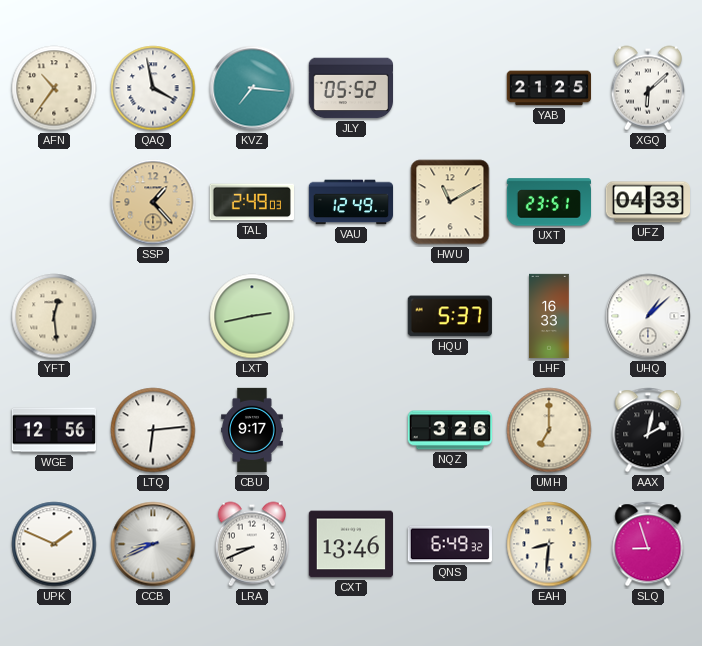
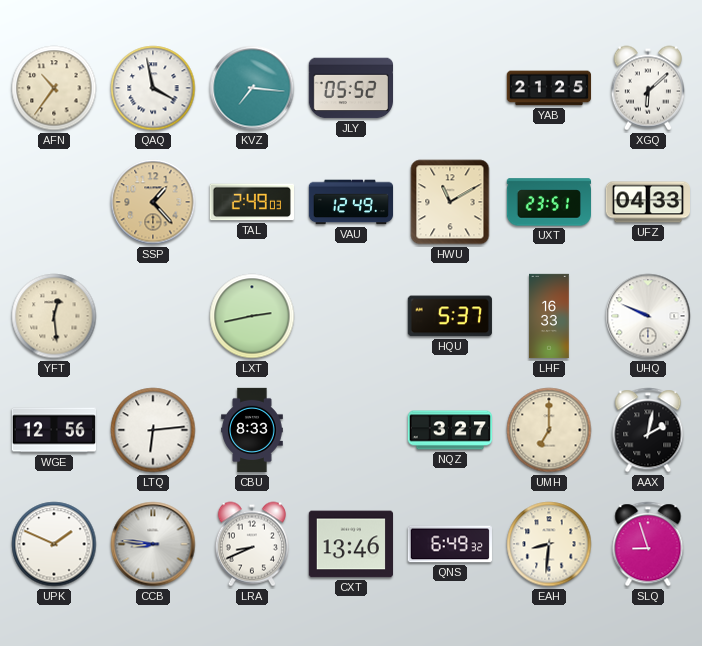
UHQ: 1:08 -> 9:49
CBU: 9:17 -> 8:33
NQZ: 3:26 -> 3:27
CCB: 8:41 -> 8:46
